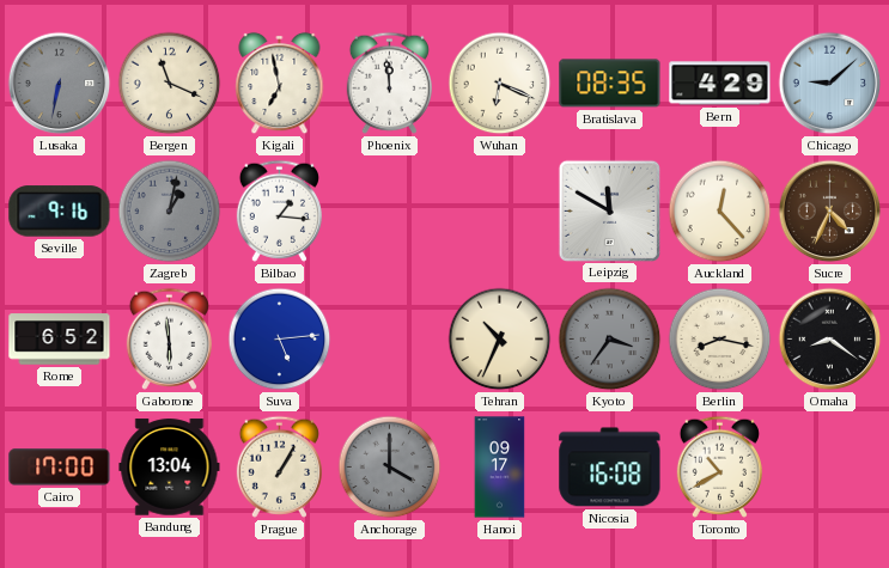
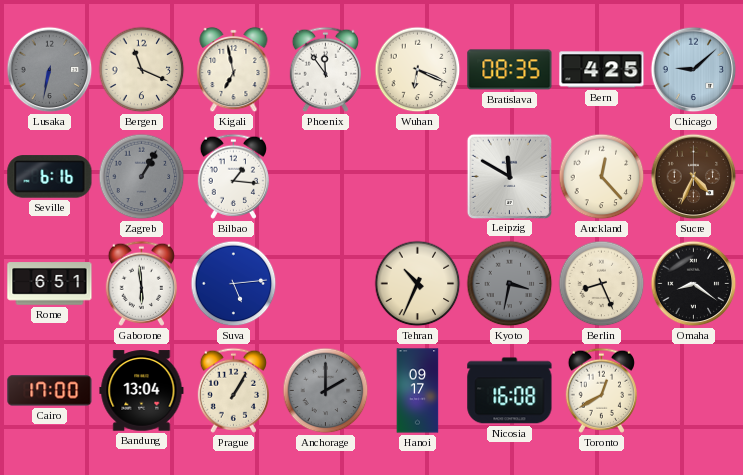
Phoenix: 11:59 -> 11:54
Bern: 4:29 -> 4:25
Seville: 9:16 -> 6:16
Zagreb: 1:02 -> 1:05
Rome: 6:52 -> 6:51
Kyoto: 3:36 -> 3:32
Berlin: 8:17 -> 8:26
Anchorage: 4:00 -> 2:00
Toronto: 10:40 -> 12:40
